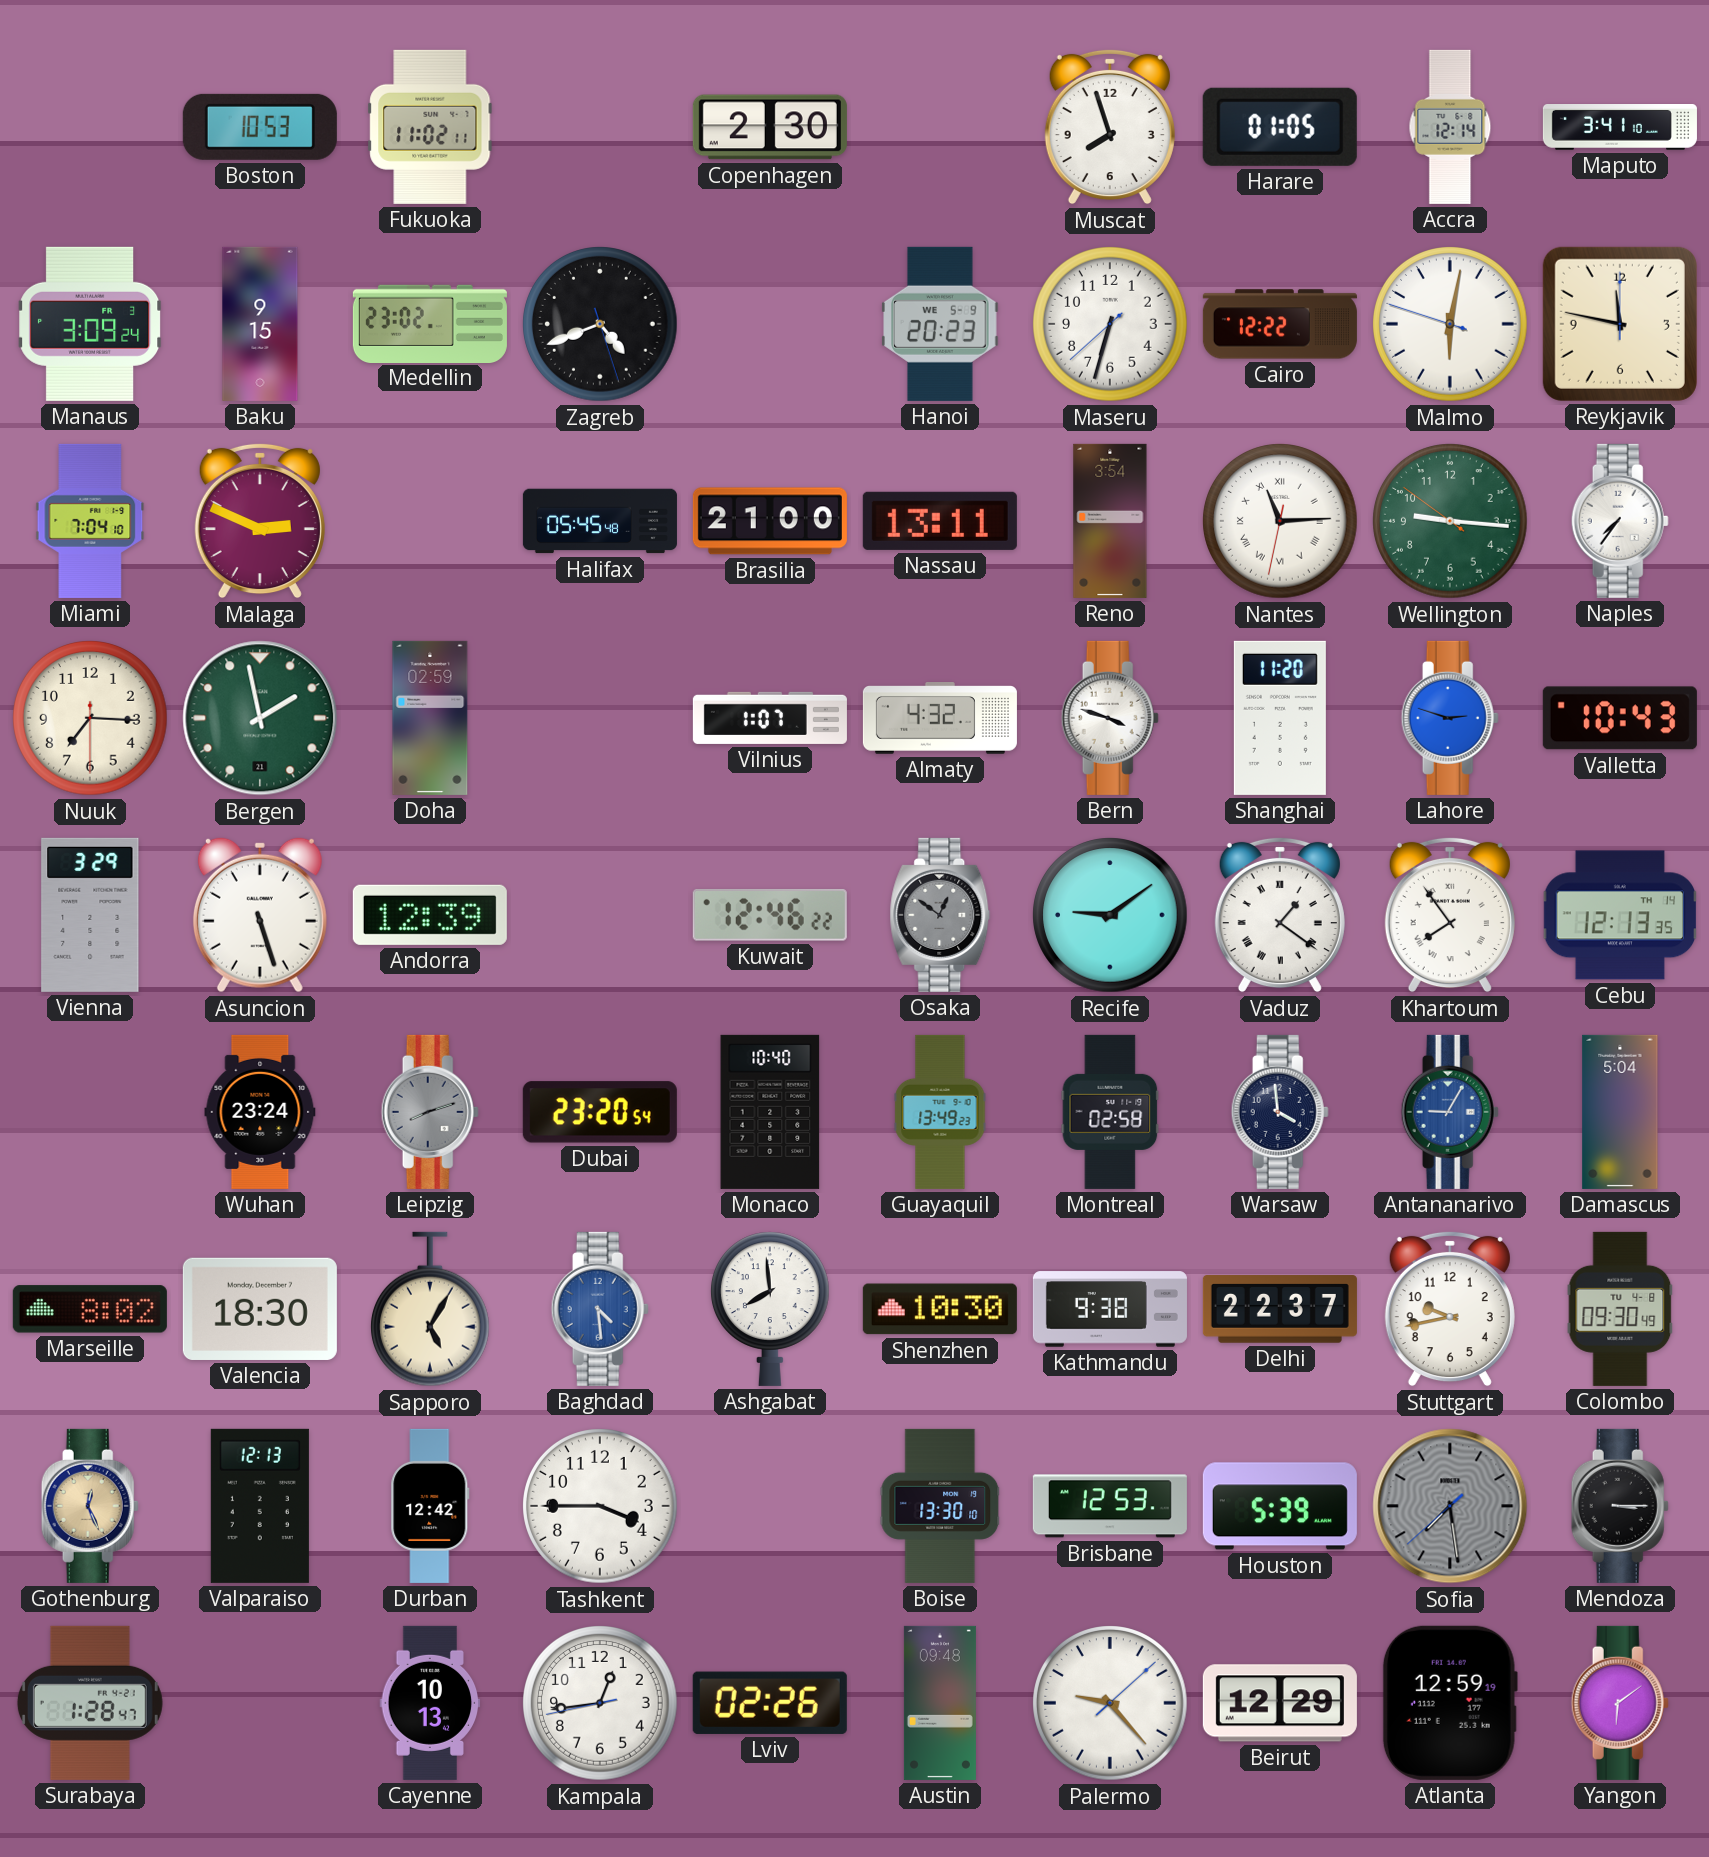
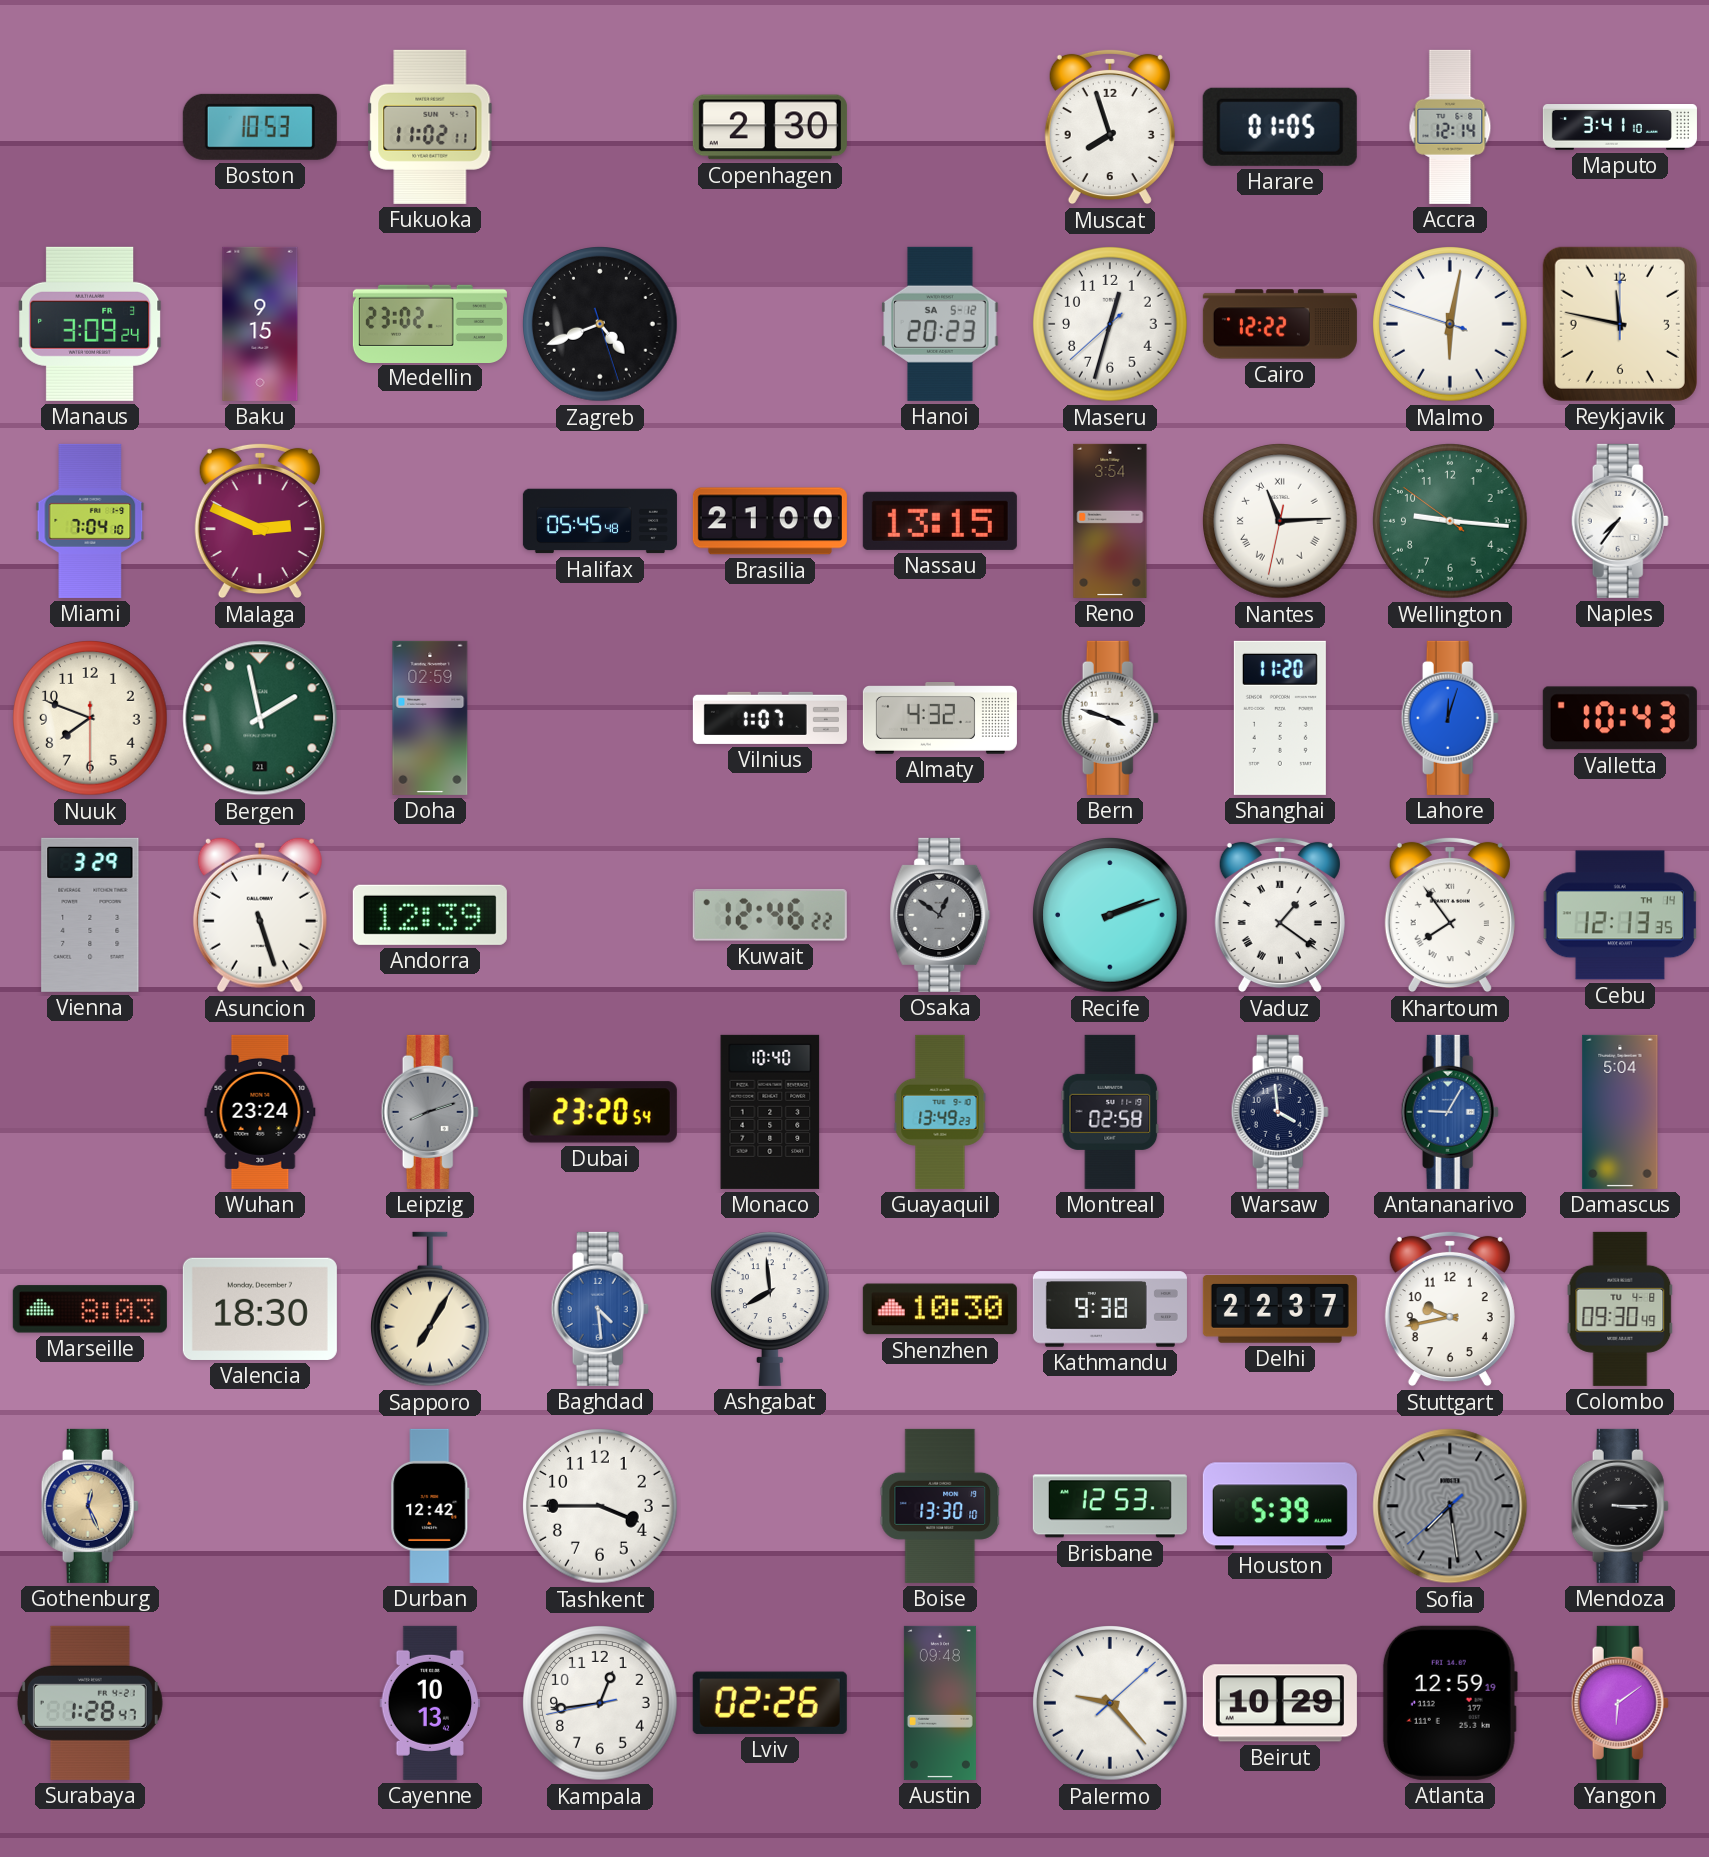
Hanoi date: WE 5-9 -> SA 5-12
Maseru: 6:32 -> 12:32
Nassau: 13:11 -> 13:15
Nuuk: 7:15 -> 7:48
Lahore: 2:48 -> 12:03
Recife: 9:09 -> 2:12
Marseille: 8:02 -> 8:03
Sapporo: 5:05 -> 7:05
Valparaiso: 12:13 -> none
Beirut: 12:29 -> 10:29
